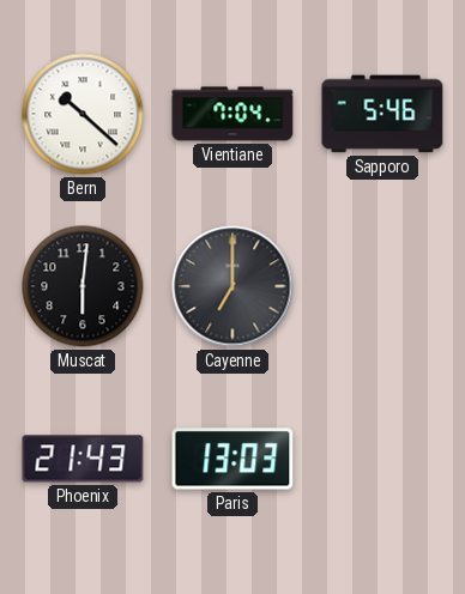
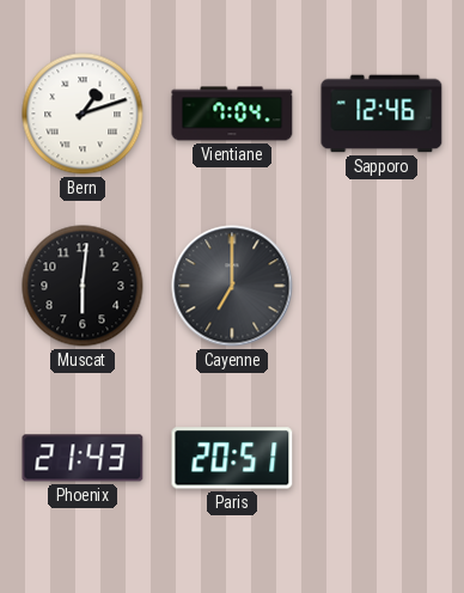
Bern: 10:22 -> 1:12
Sapporo: 5:46 -> 12:46
Paris: 13:03 -> 20:51
